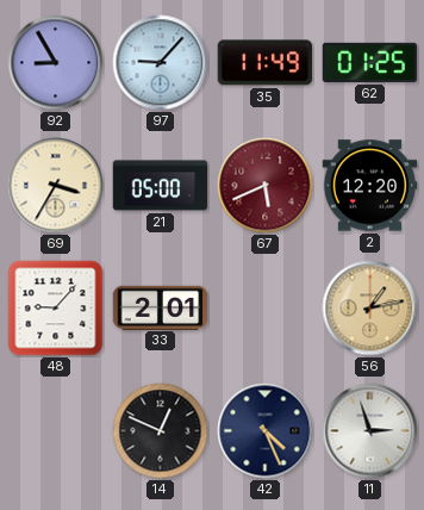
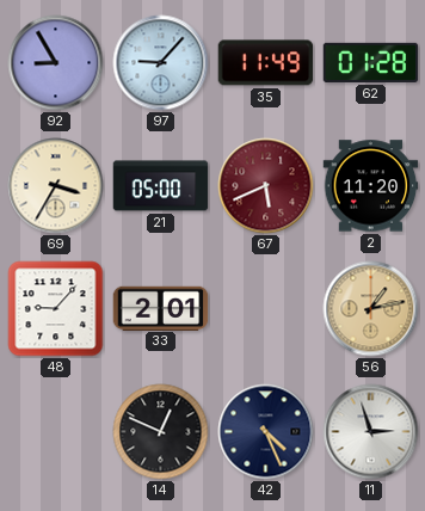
62: 01:25 -> 01:28
2: 12:20 -> 11:20
